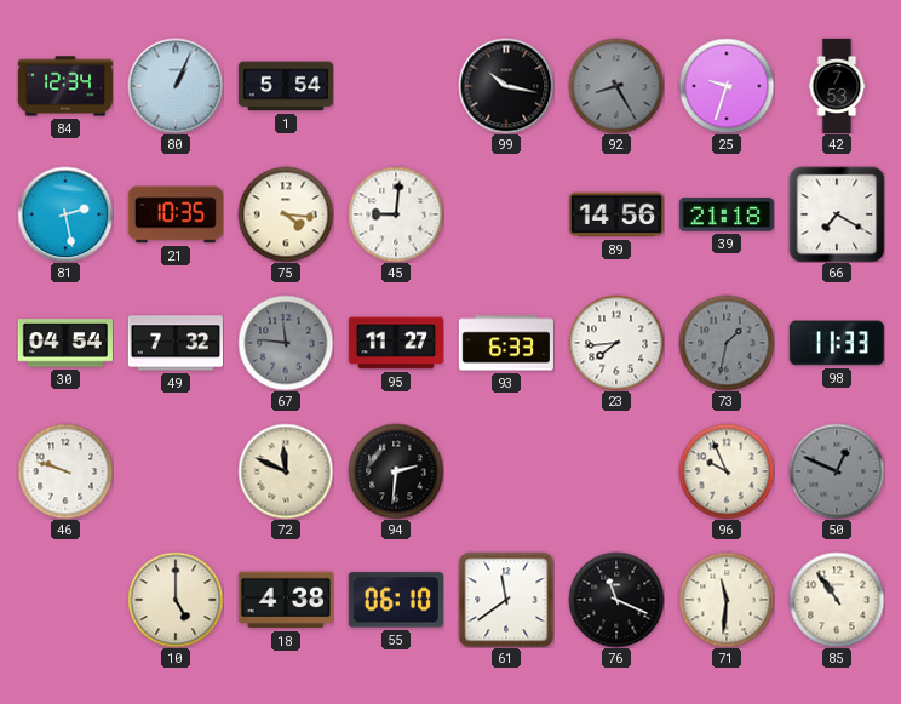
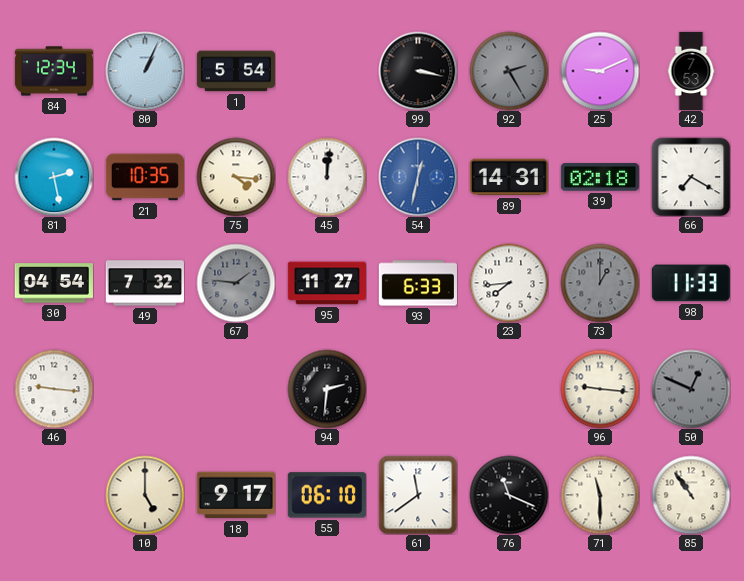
99: 10:17 -> 3:17
92: 8:25 -> 2:25
25: 9:33 -> 9:11
45: 9:01 -> 12:01
54: none -> 12:32
89: 14:56 -> 14:31
39: 21:18 -> 02:18
67: 11:46 -> 1:46
73: 1:32 -> 1:00
46: 9:48 -> 9:16
72: 11:49 -> none
96: 9:56 -> 9:16
18: 4:38 -> 9:17
71: 11:31 -> 11:30
